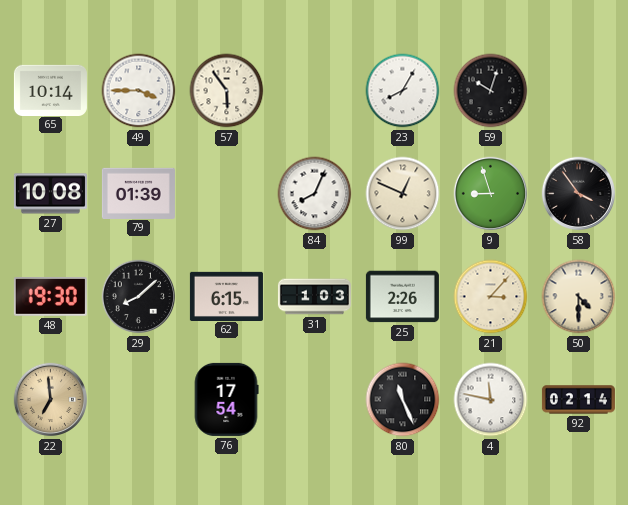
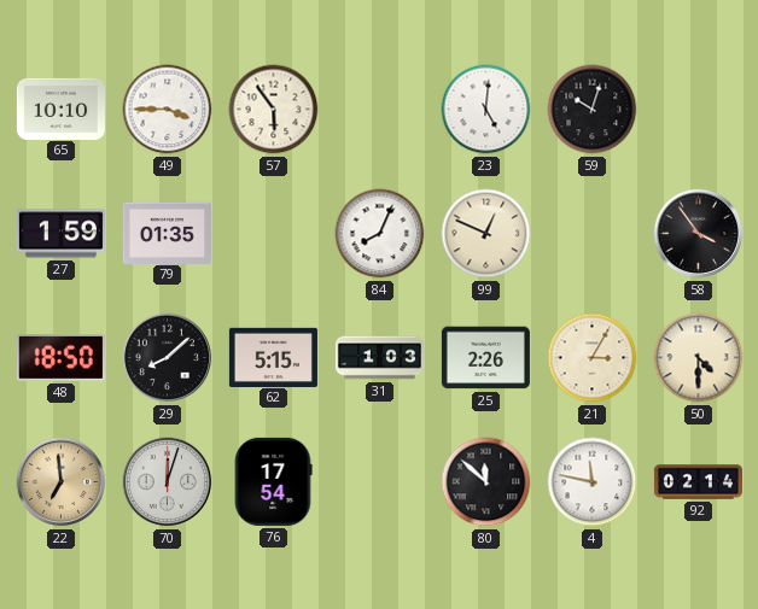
65: 10:14 -> 10:10
23: 8:05 -> 5:01
27: 10:08 -> 1:59
79: 01:39 -> 01:35
9: 8:57 -> none
48: 19:30 -> 18:50
62: 6:15 -> 5:15
21: 3:07 -> 3:05
70: none -> 12:03
80: 11:26 -> 11:52
